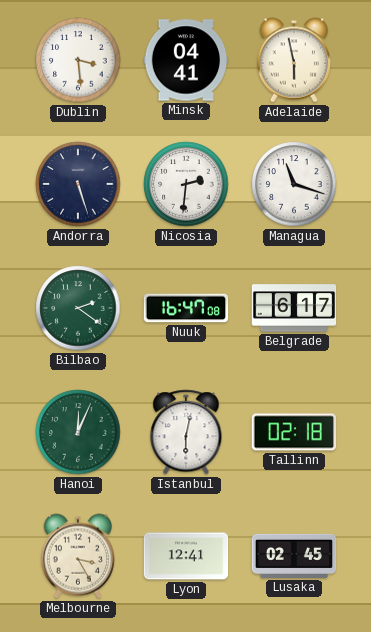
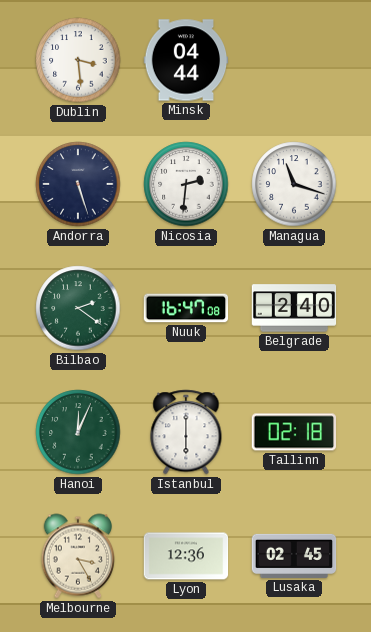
Minsk: 04:41 -> 04:44
Adelaide: 5:58 -> none
Belgrade: 6:17 -> 2:40
Istanbul: 6:02 -> 6:00
Lyon: 12:41 -> 12:36
